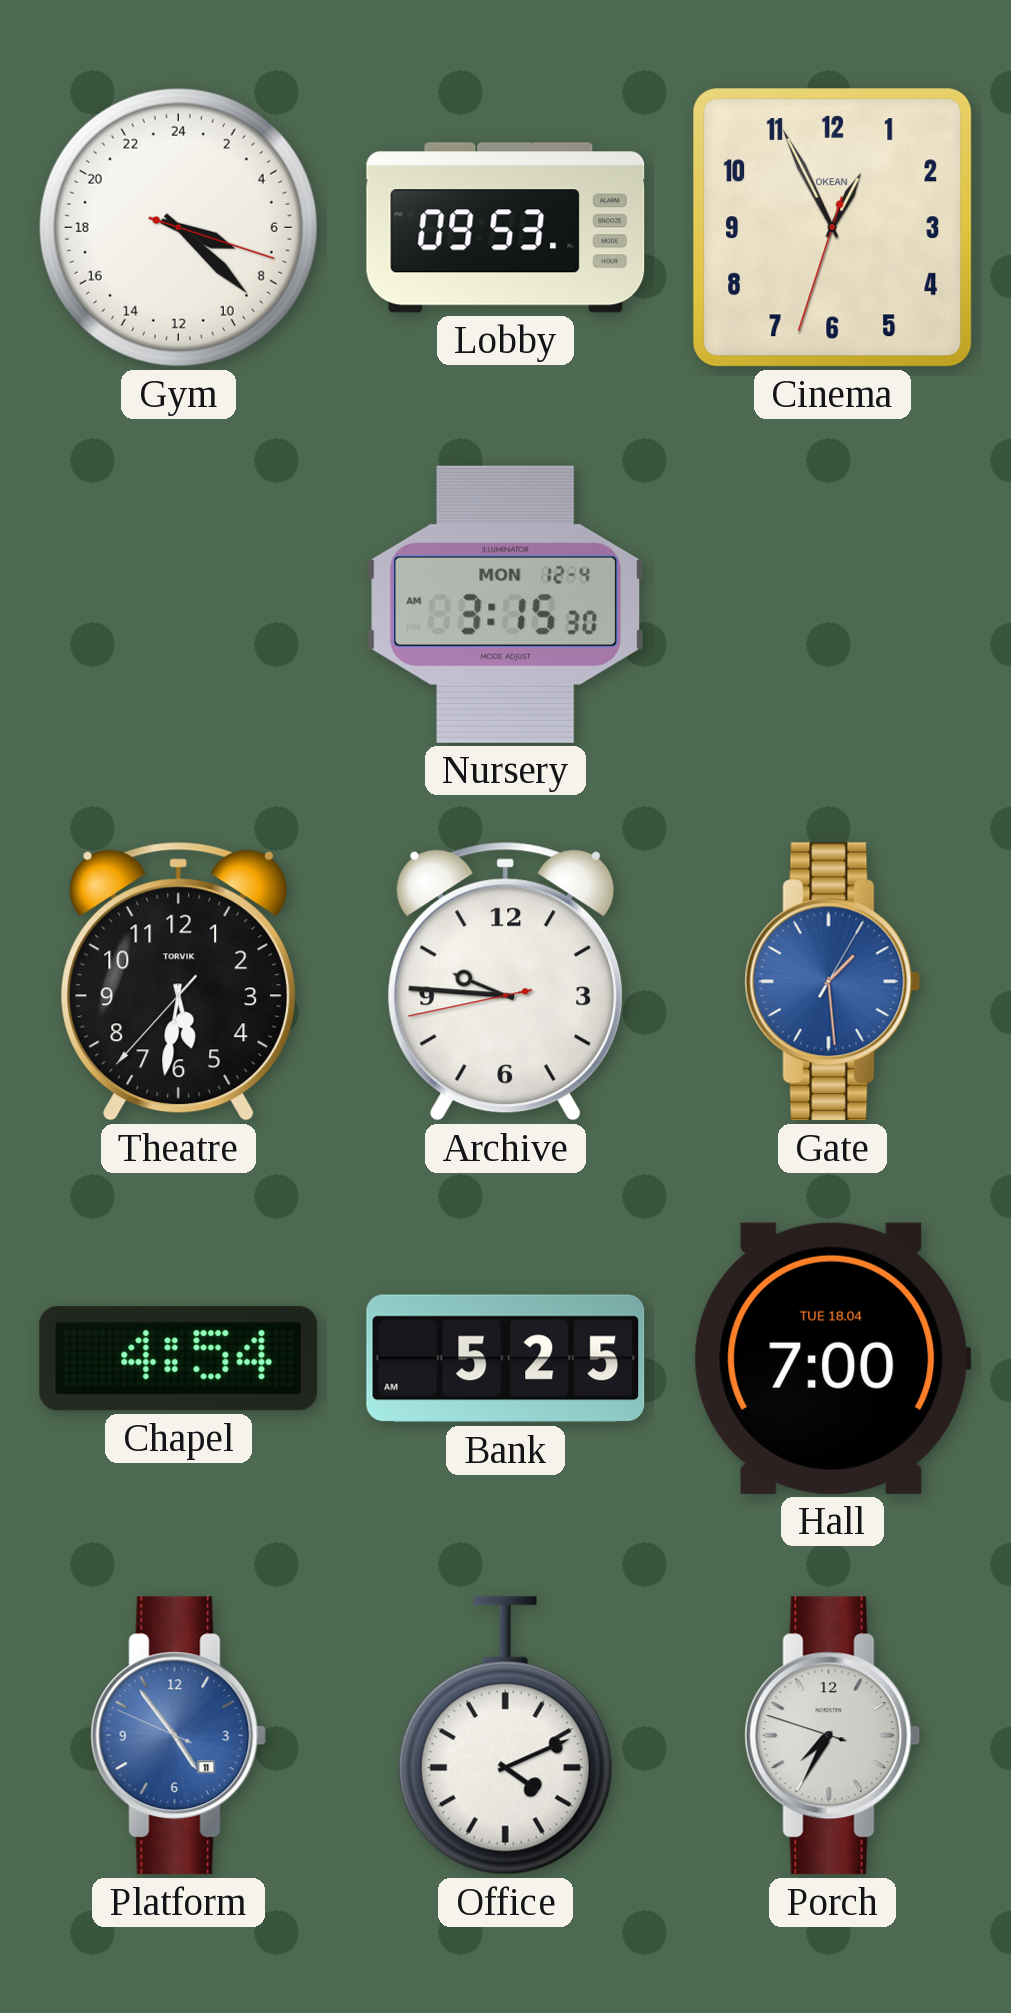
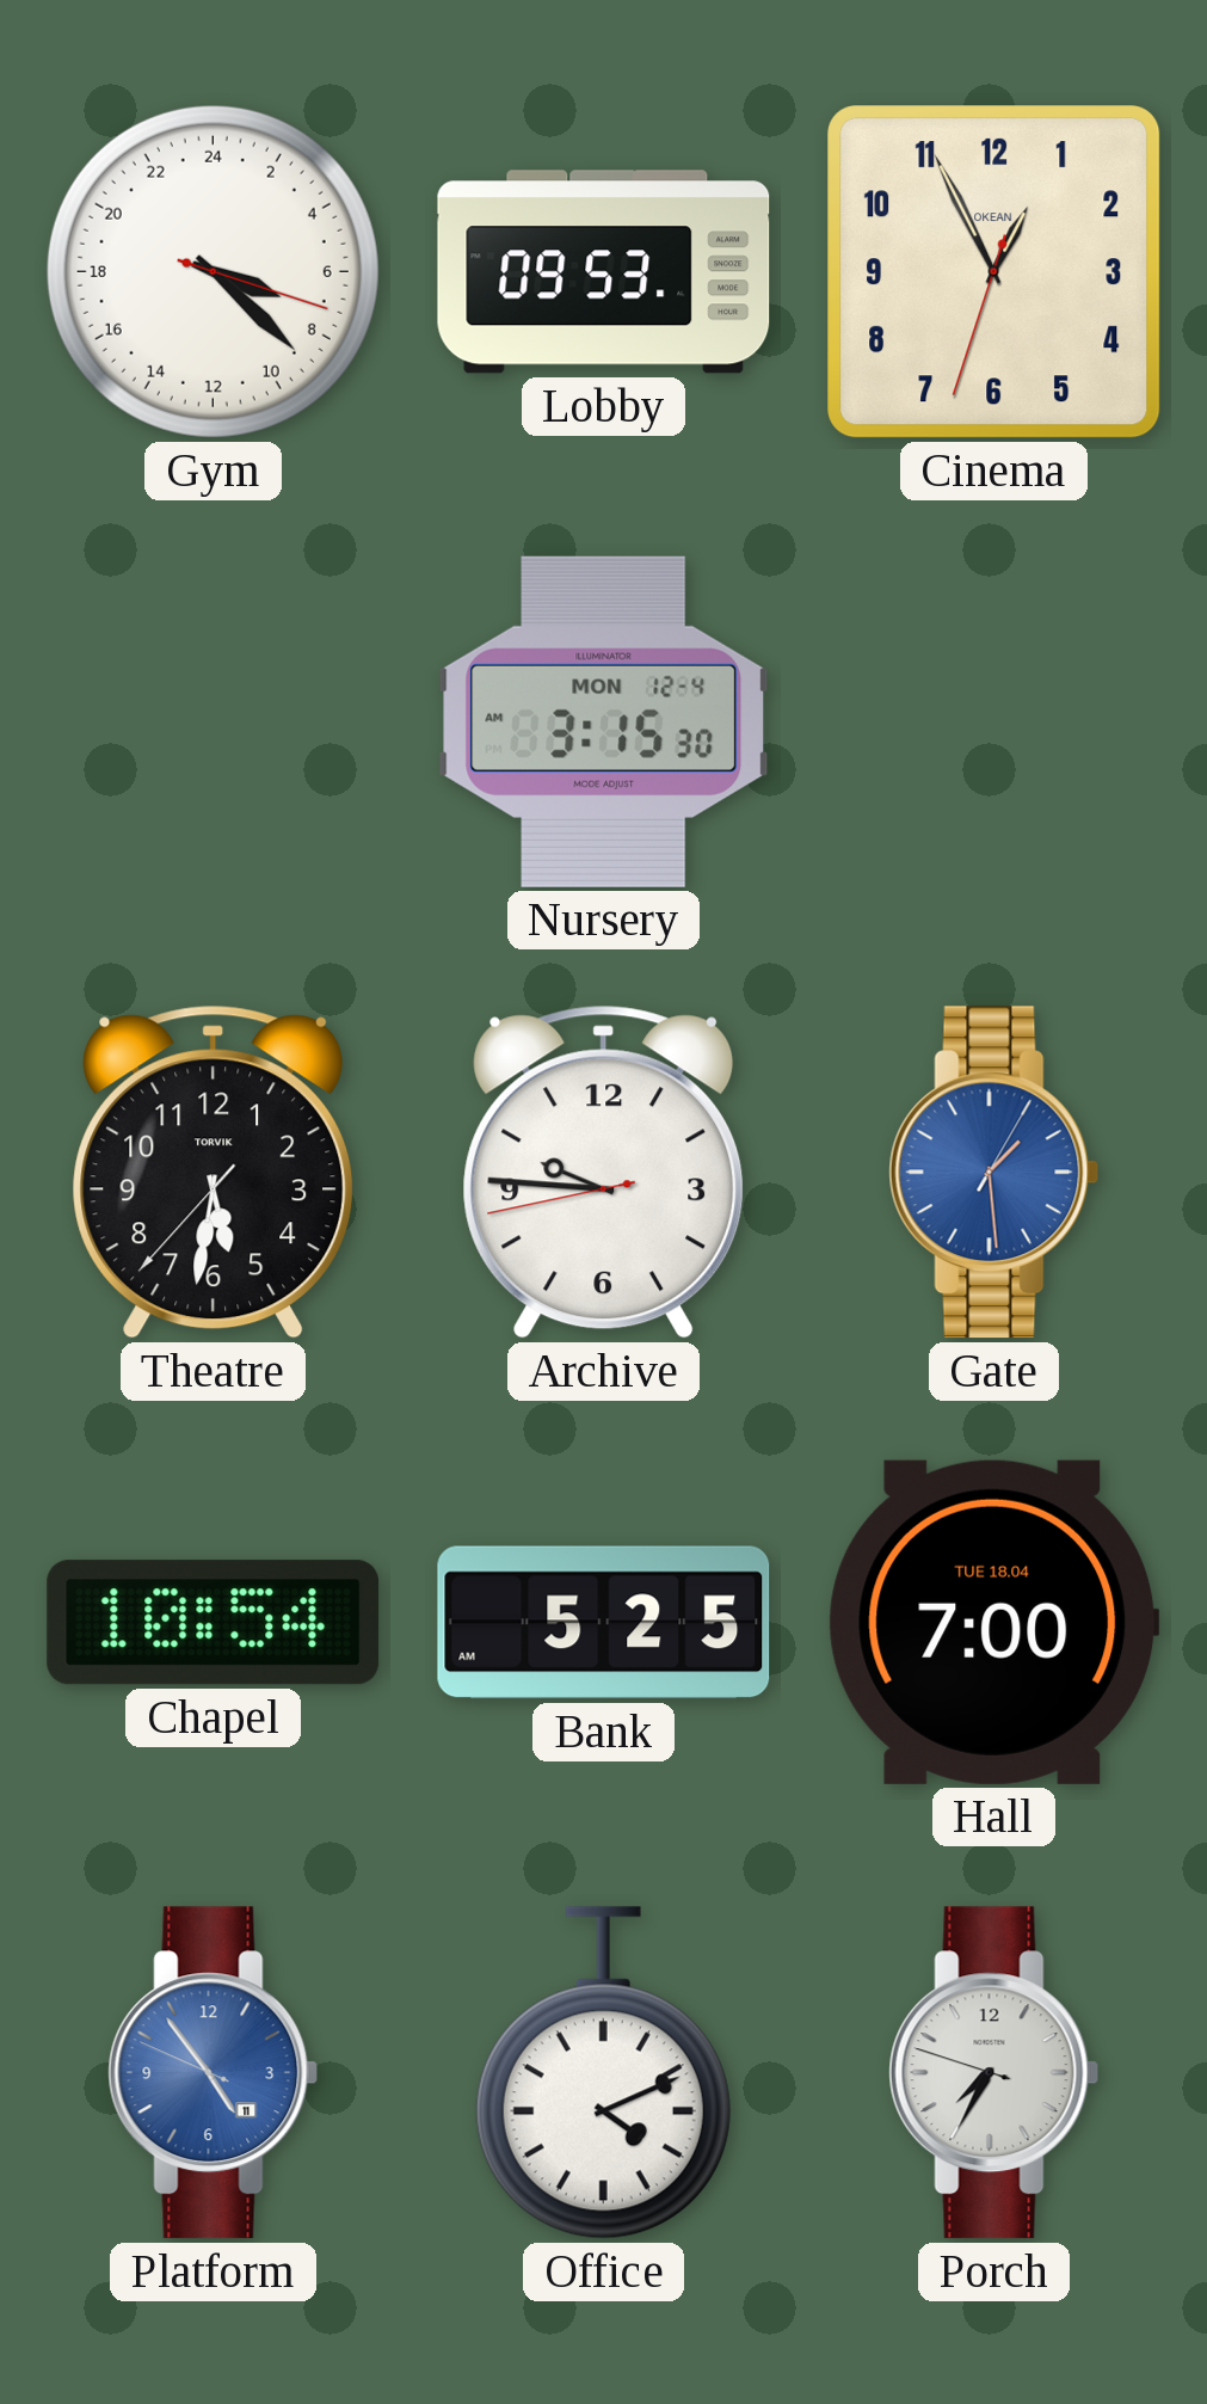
Chapel: 4:54 -> 10:54
